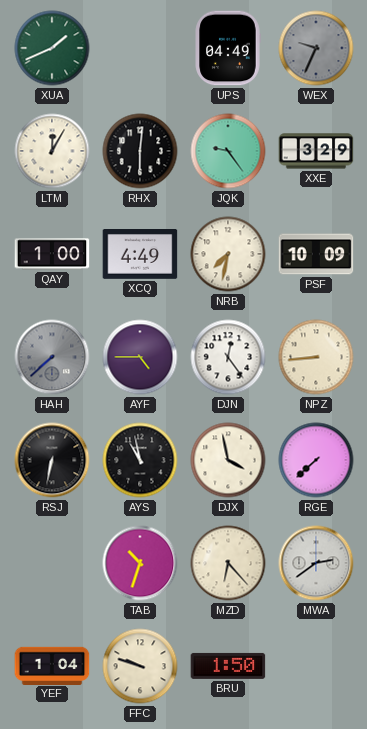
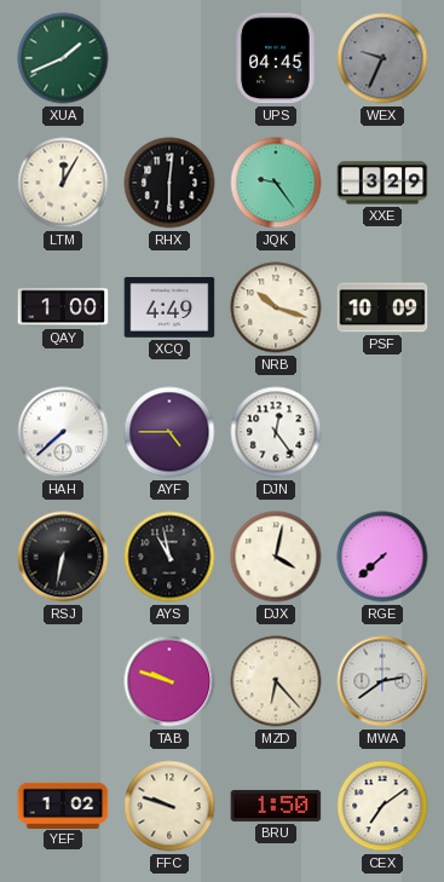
UPS: 04:49 -> 04:45
NRB: 7:32 -> 10:18
HAH dial: grey -> white
NPZ: 8:44 -> none
DJX: 3:58 -> 4:02
TAB: 10:33 -> 9:48
YEF: 1:04 -> 1:02
CEX: none -> 7:09
